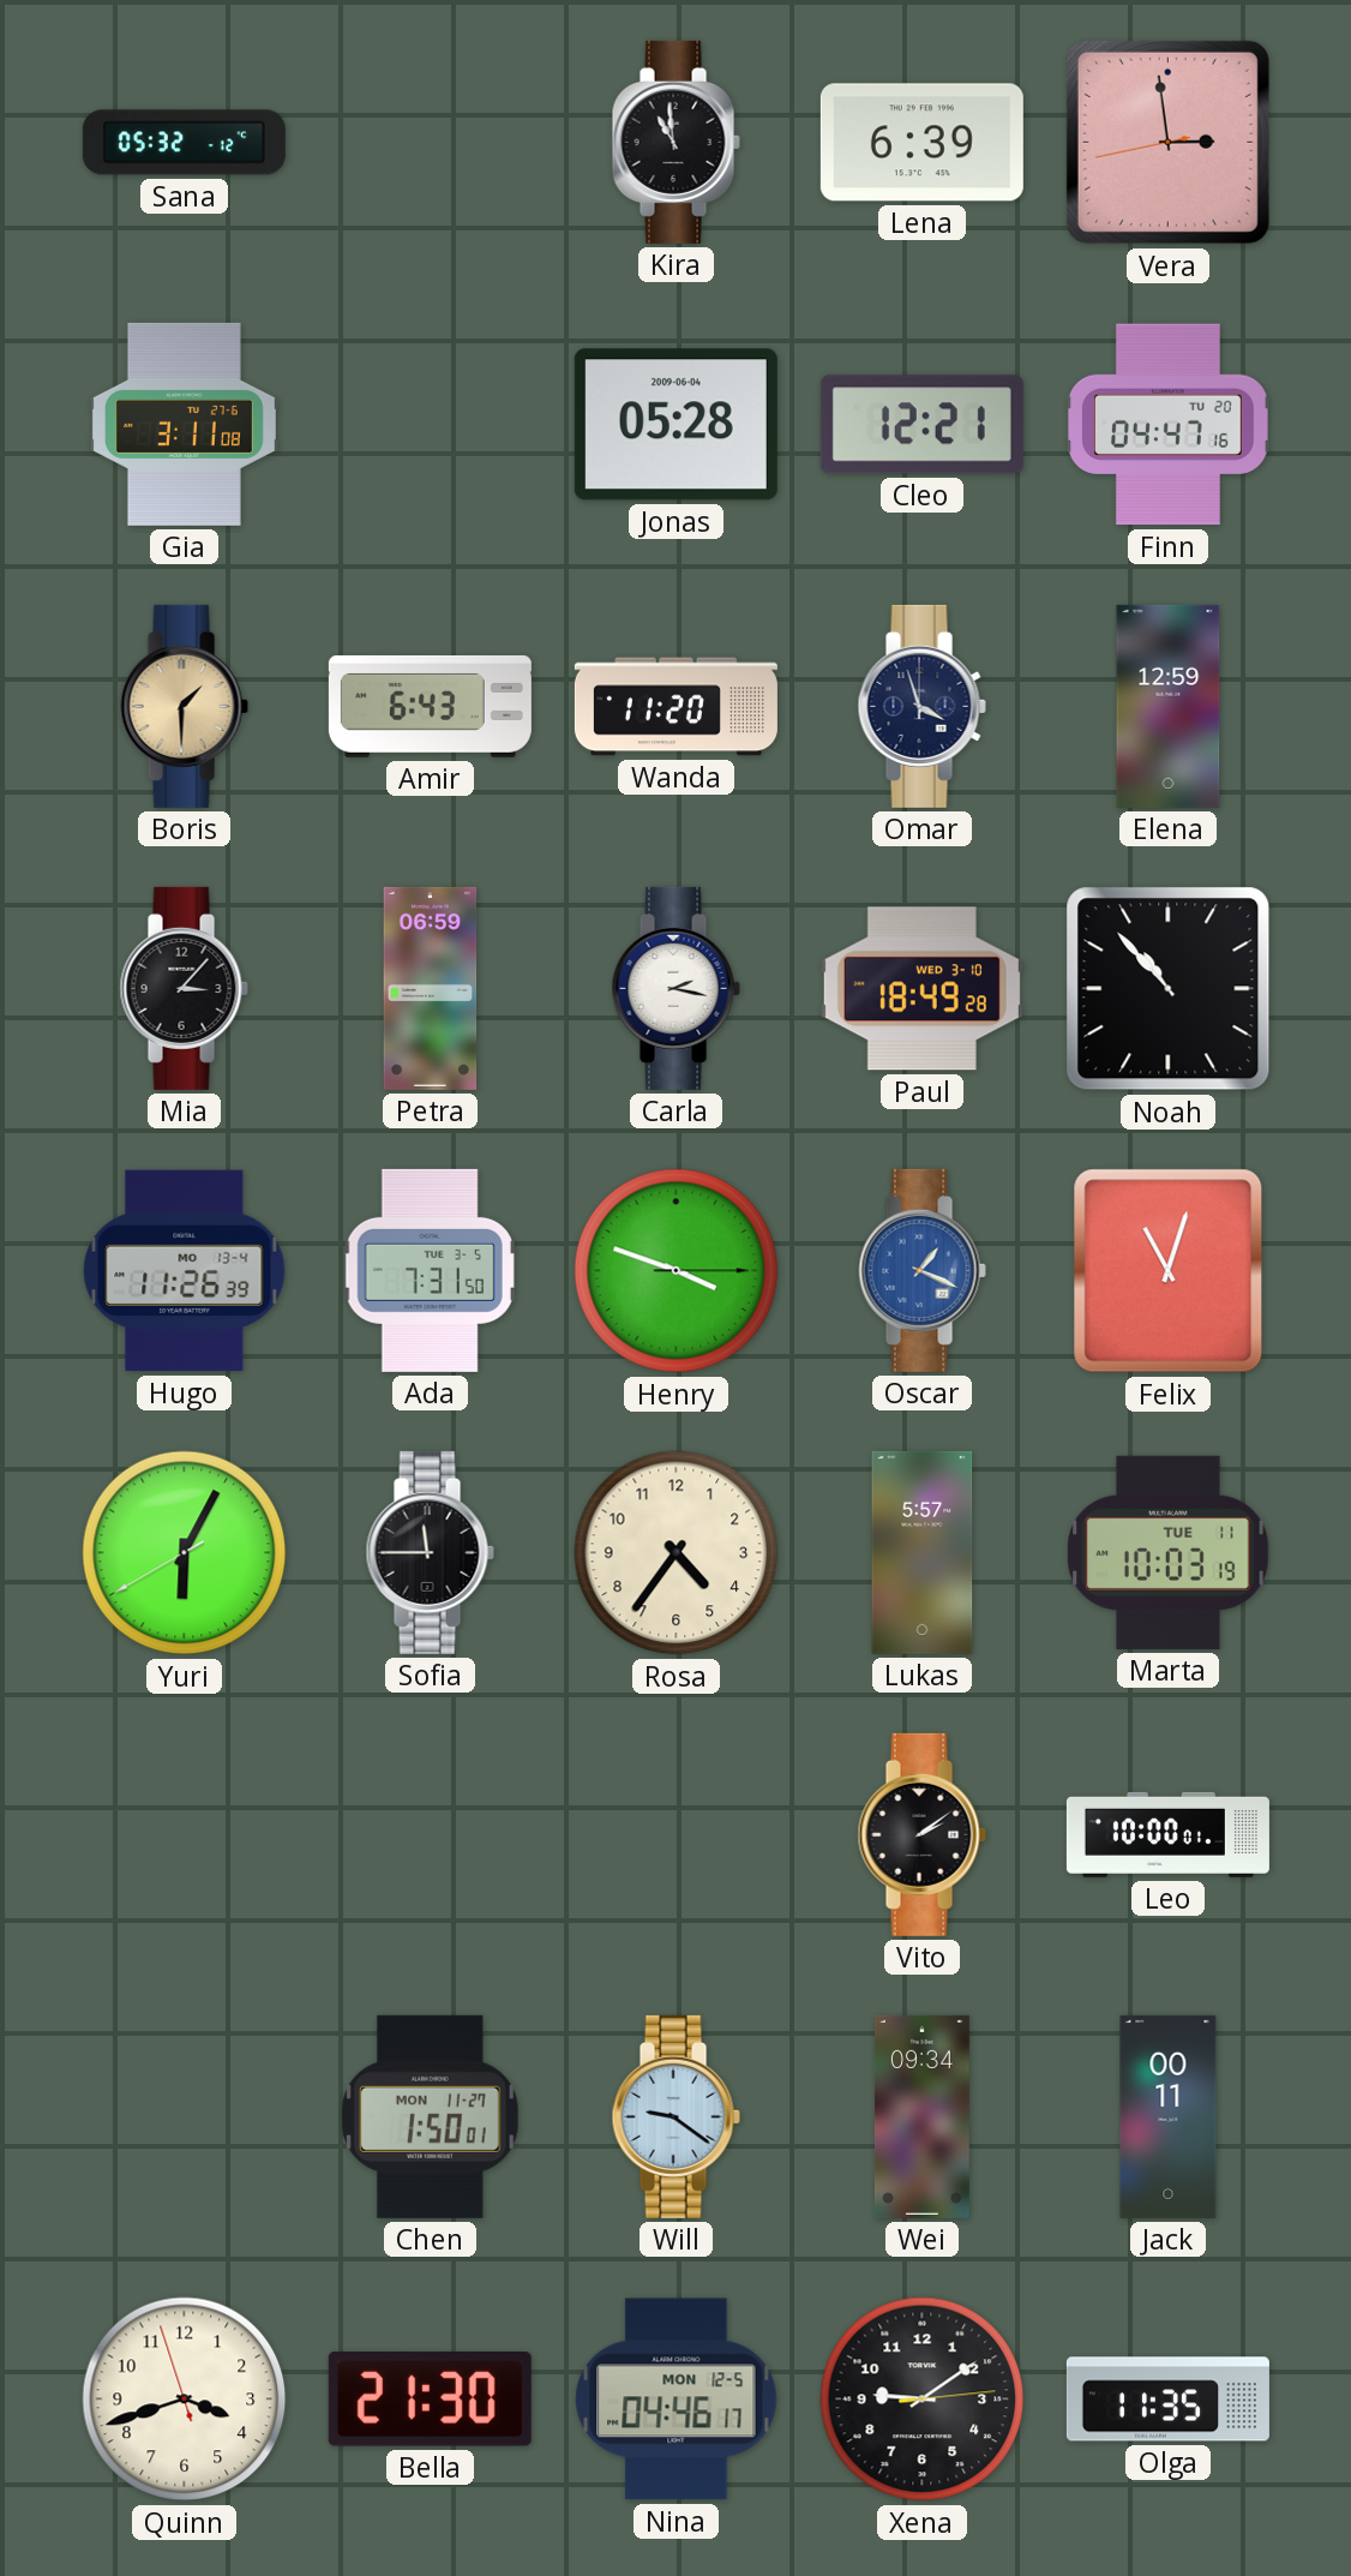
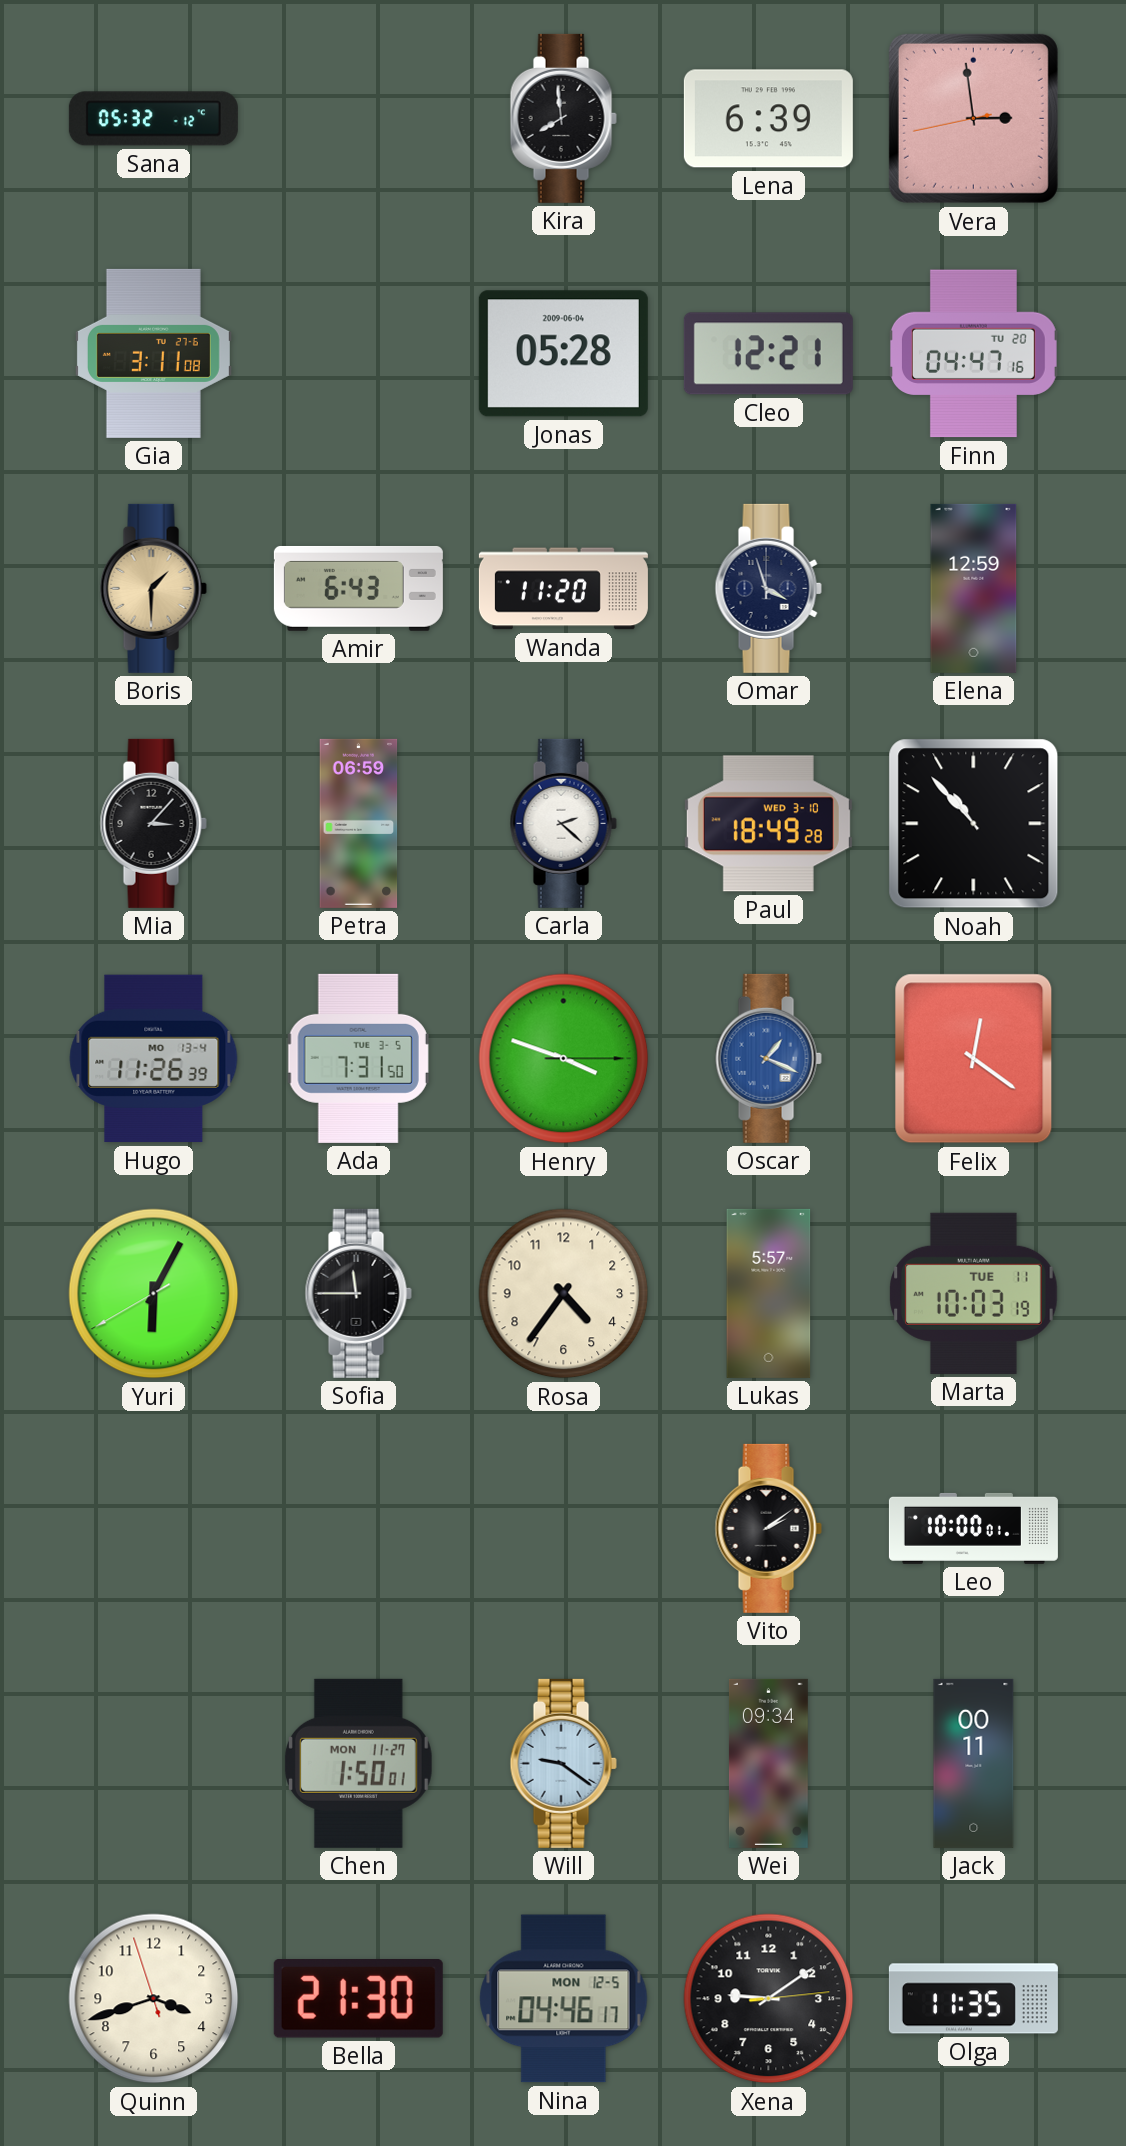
Kira: 10:59 -> 7:59
Carla: 2:17 -> 2:22
Felix: 11:03 -> 12:21
